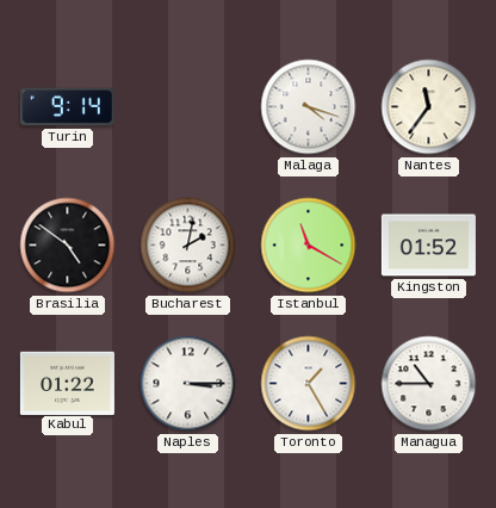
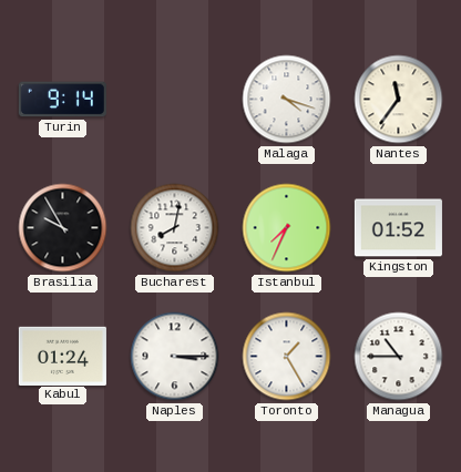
Brasilia: 4:51 -> 9:55
Bucharest: 2:02 -> 8:02
Istanbul: 11:20 -> 7:34
Kabul: 01:22 -> 01:24
